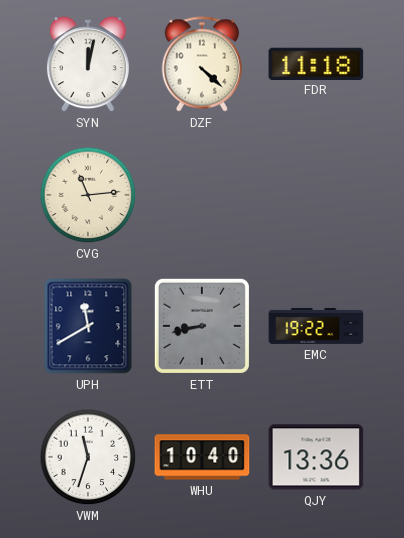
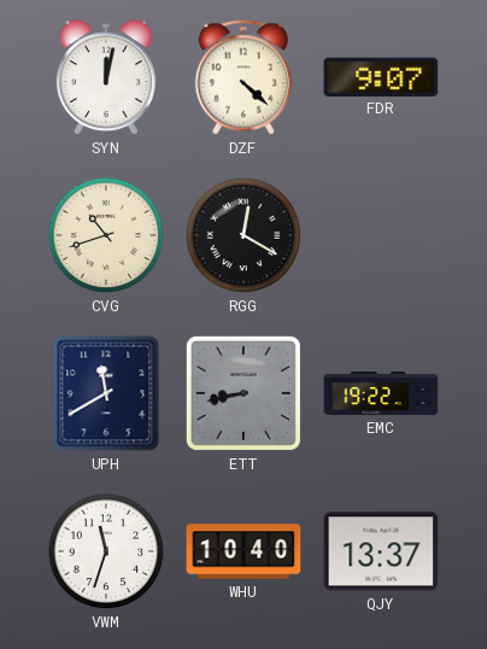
FDR: 11:18 -> 9:07
CVG: 11:14 -> 10:42
RGG: none -> 12:20
QJY: 13:36 -> 13:37
